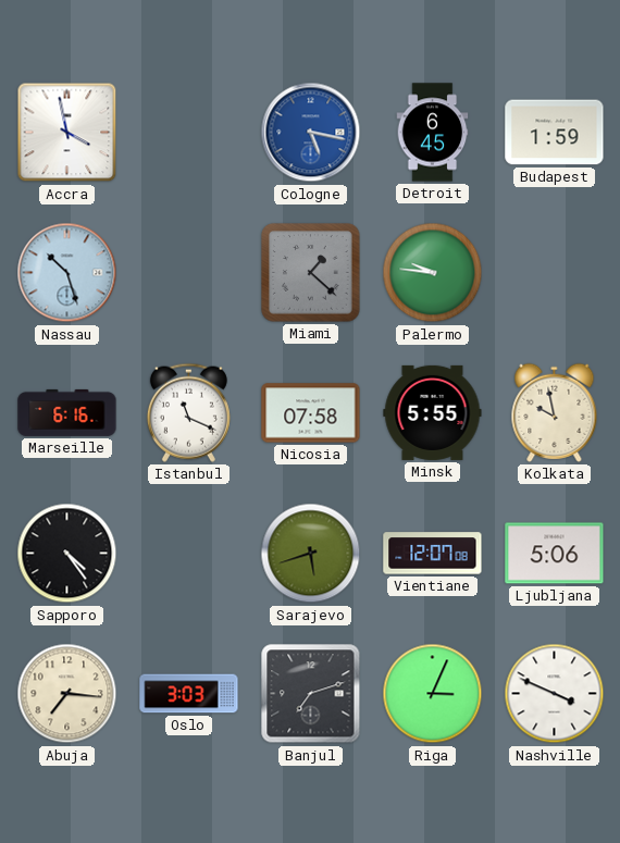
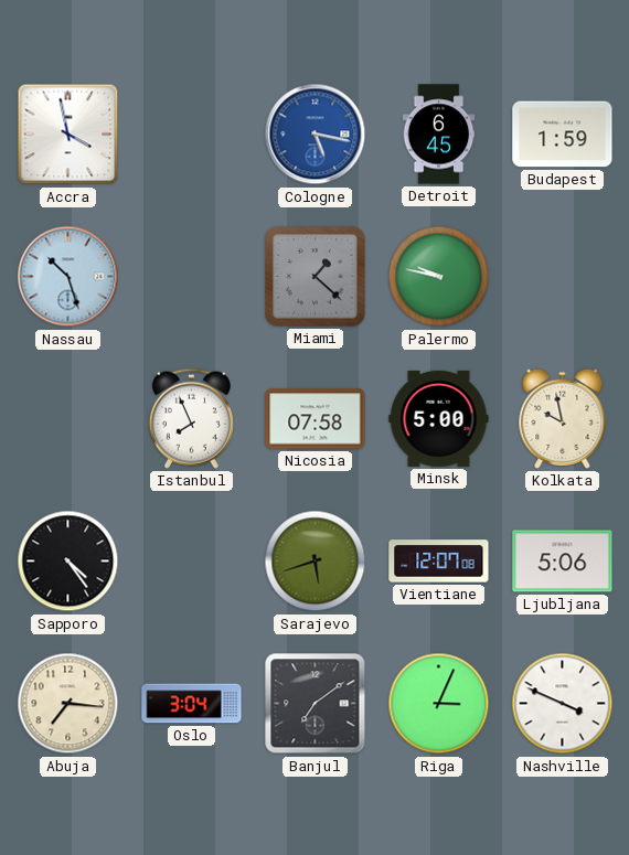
Palermo: 9:46 -> 9:47
Marseille: 6:16 -> none
Istanbul: 11:19 -> 7:56
Minsk: 5:55 -> 5:00
Oslo: 3:03 -> 3:04
Banjul: 7:12 -> 7:09
